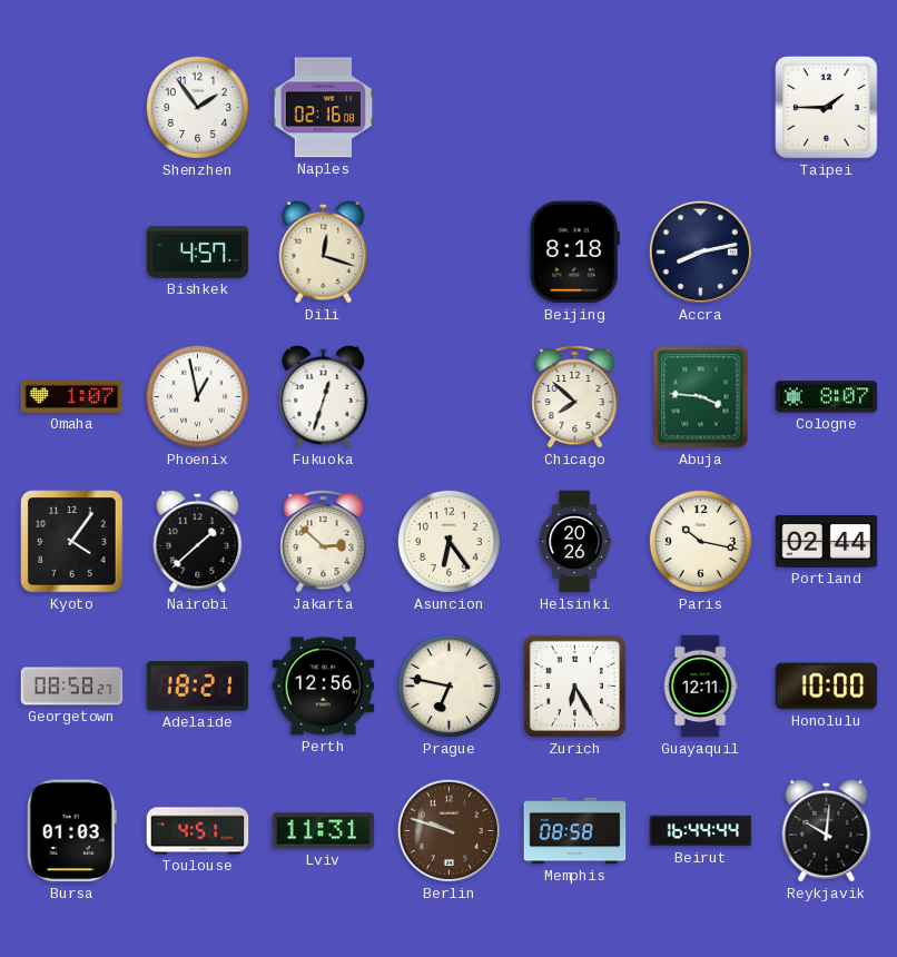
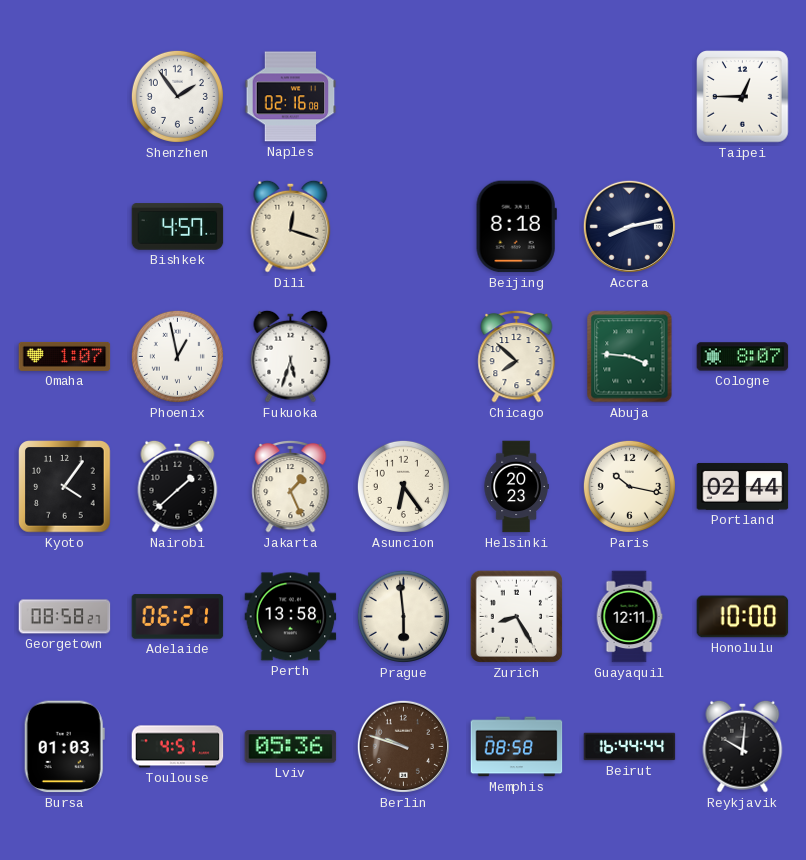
Taipei: 1:45 -> 12:45
Fukuoka: 12:33 -> 5:33
Jakarta: 2:52 -> 1:26
Helsinki: 20:26 -> 20:23
Adelaide: 18:21 -> 06:21
Perth: 12:56 -> 13:58
Prague: 6:47 -> 5:59
Zurich: 6:25 -> 8:25
Lviv: 11:31 -> 05:36
